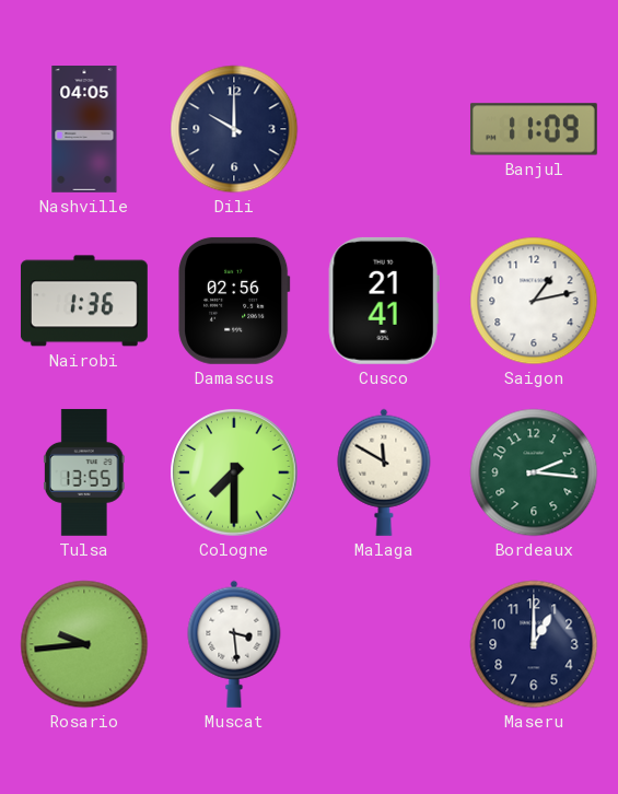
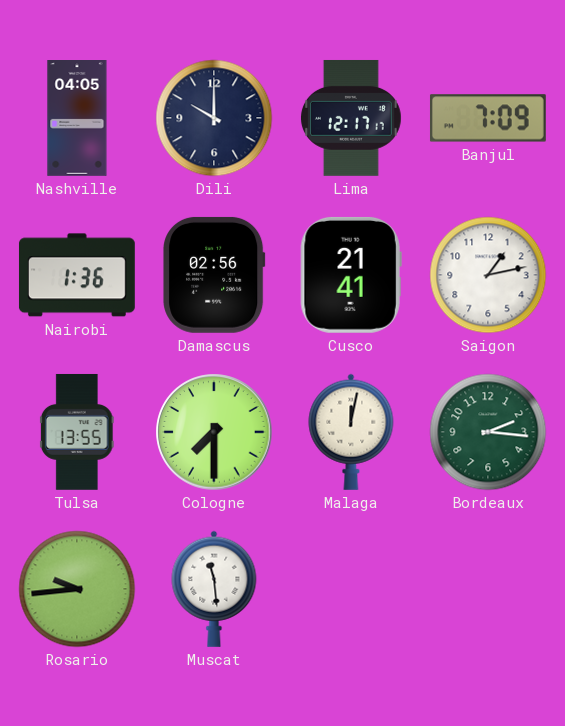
Lima: none -> 12:17
Banjul: 11:09 -> 7:09
Malaga: 11:50 -> 12:02
Muscat: 3:29 -> 11:29
Maseru: 1:00 -> none
